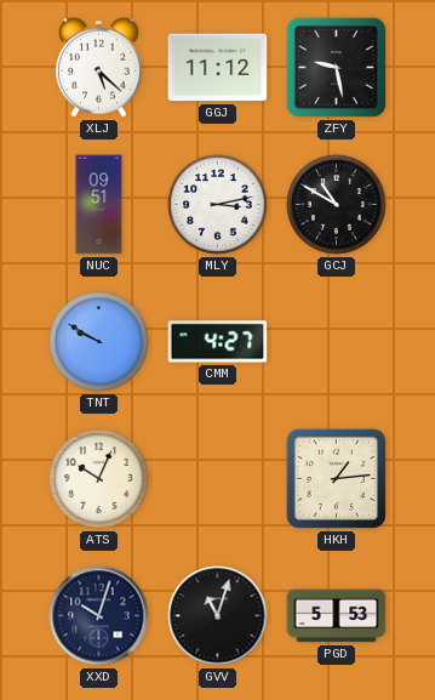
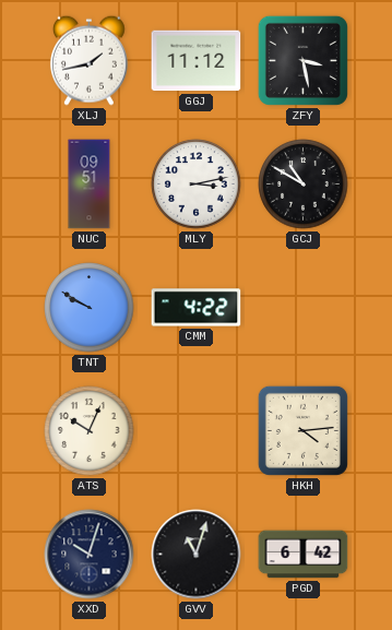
XLJ: 5:22 -> 1:43
ZFY: 9:28 -> 3:28
CMM: 4:27 -> 4:22
HKH: 1:14 -> 4:14
PGD: 5:53 -> 6:42
